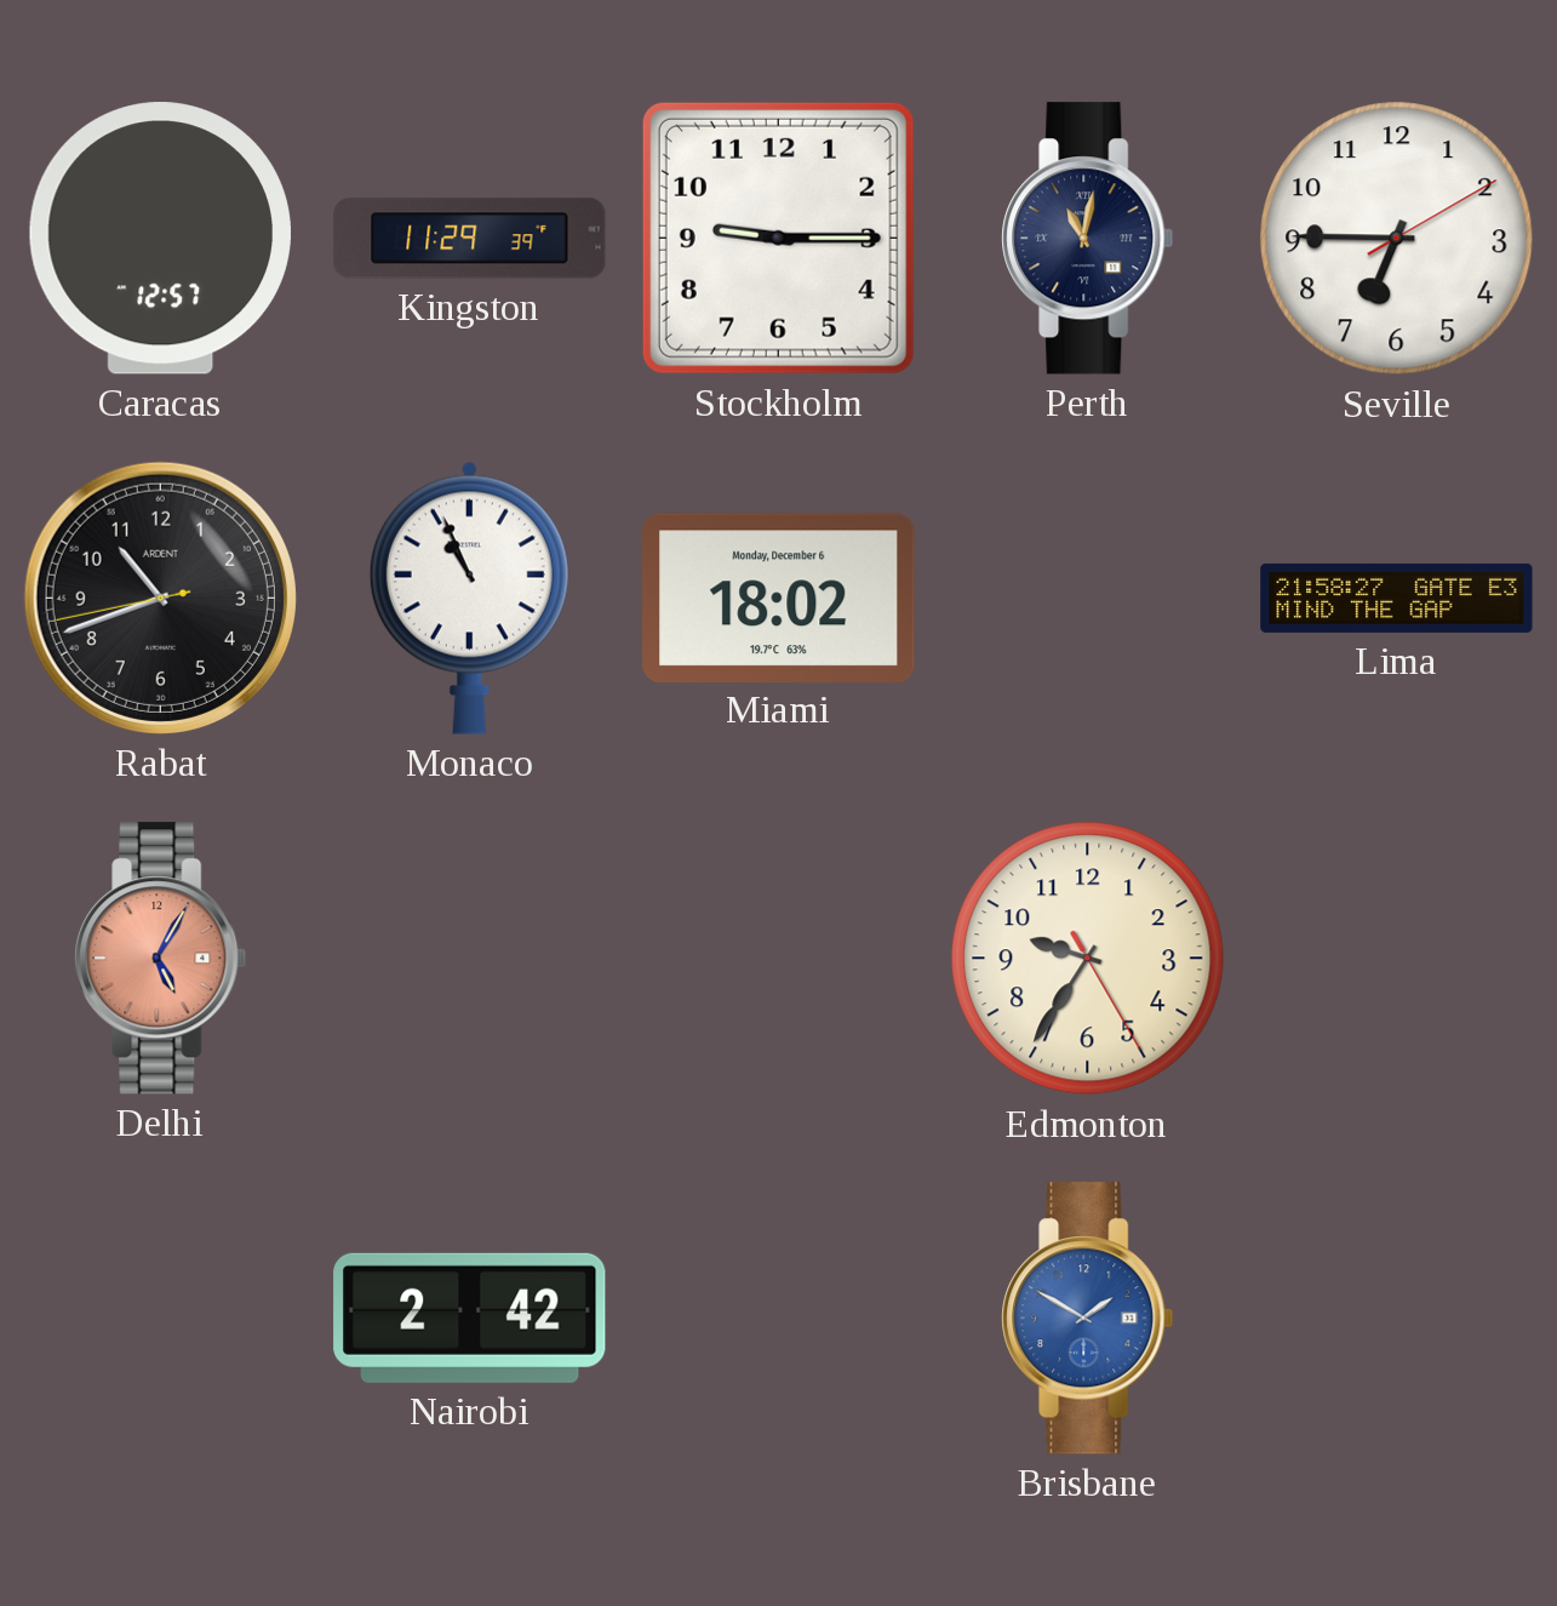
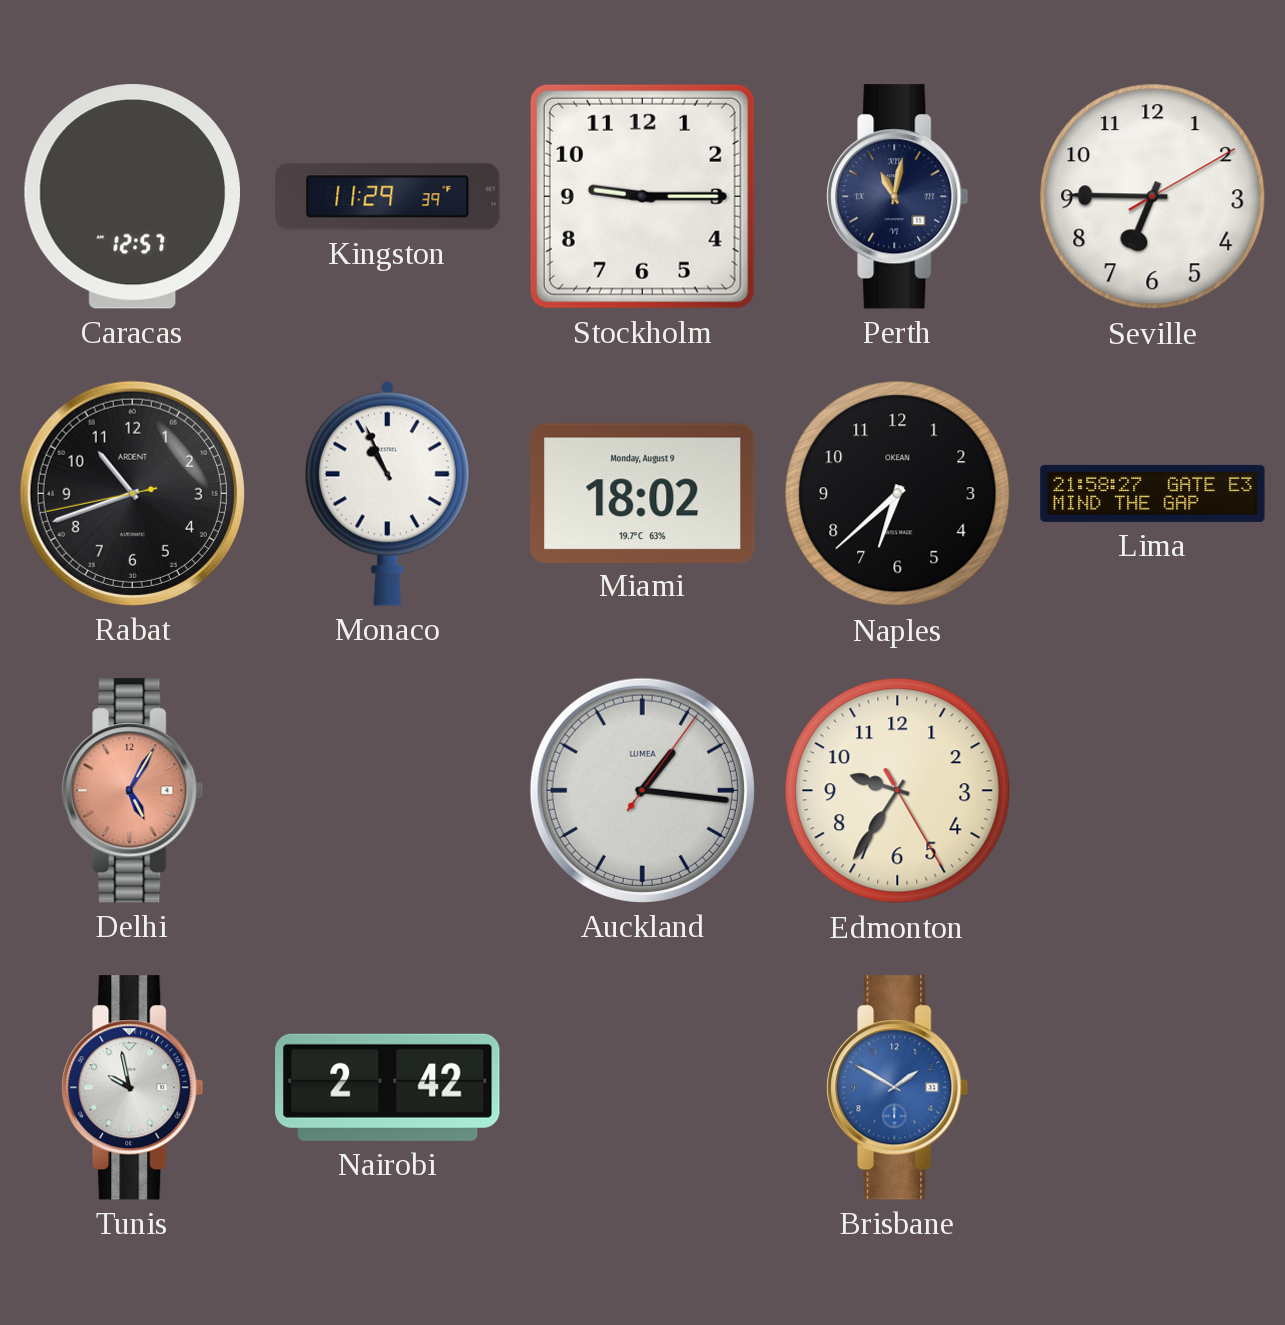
Miami date: Monday, December 6 -> Monday, August 9
Naples: none -> 6:38
Auckland: none -> 1:16
Tunis: none -> 9:58
